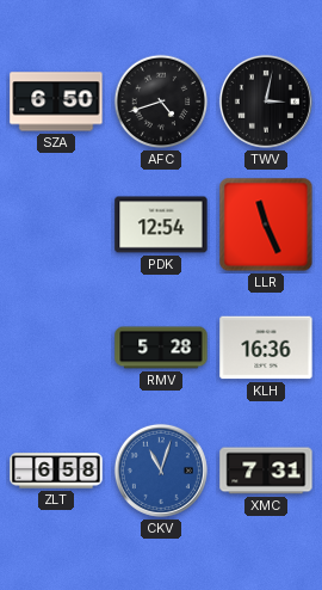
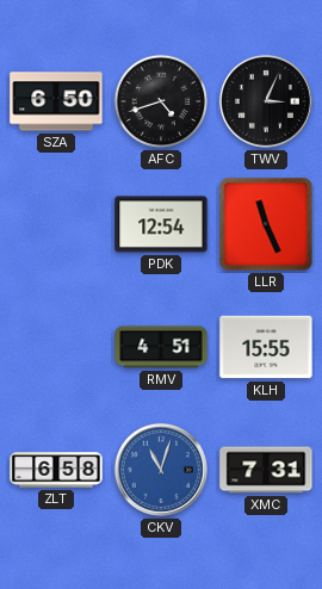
TWV: 3:02 -> 3:04
RMV: 5:28 -> 4:51
KLH: 16:36 -> 15:55
